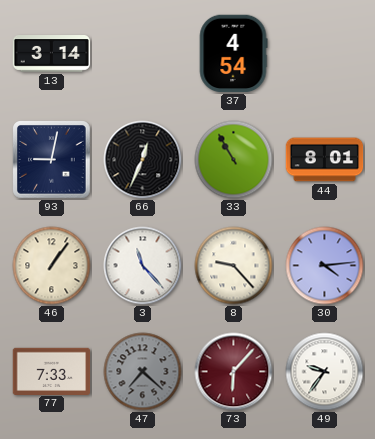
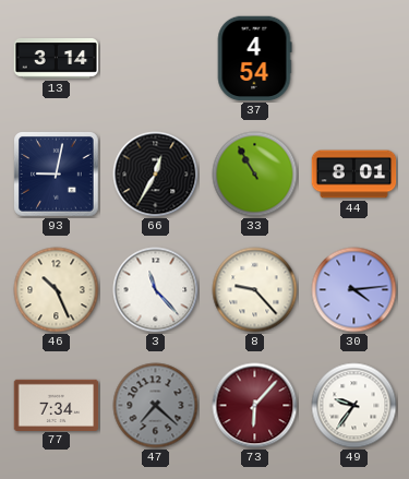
66: 12:34 -> 12:35
46: 1:06 -> 10:26
77: 7:33 -> 7:34
